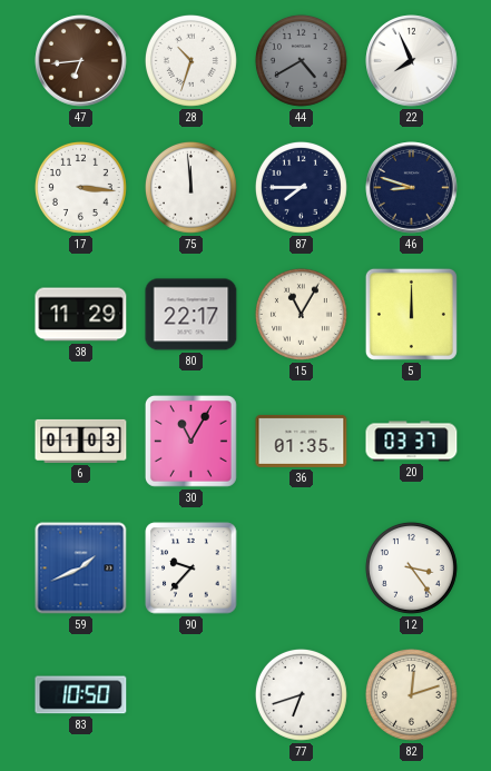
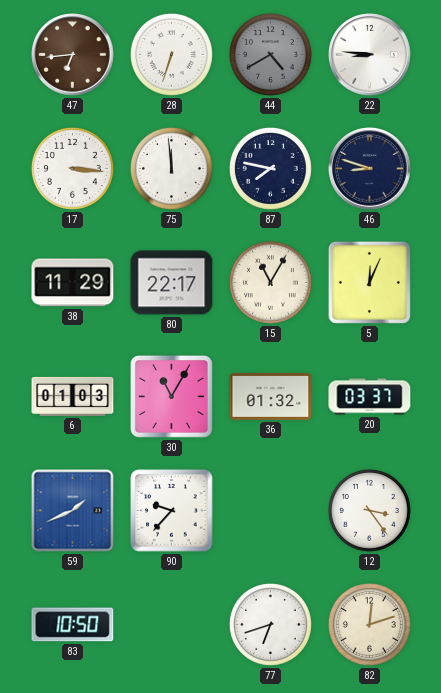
28: 10:33 -> 6:33
22: 7:56 -> 8:46
87: 7:45 -> 7:47
5: 12:00 -> 12:04
36: 01:35 -> 01:32
